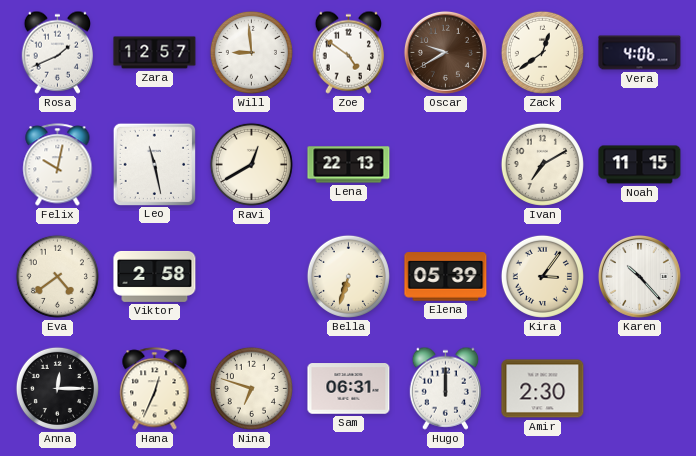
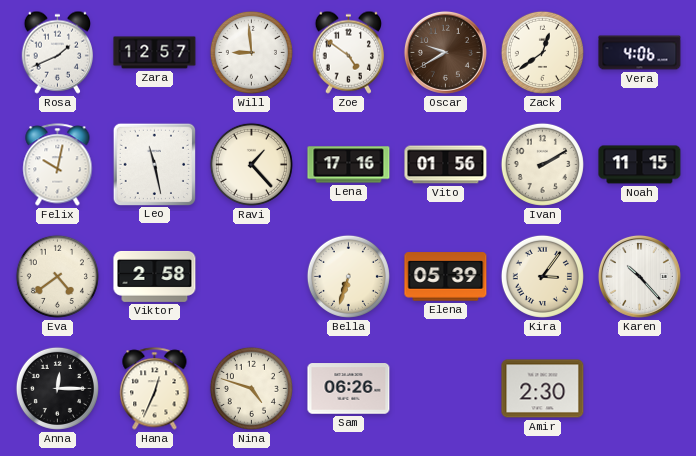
Ravi: 12:40 -> 1:23
Lena: 22:13 -> 17:16
Vito: none -> 01:56
Ivan: 7:10 -> 2:10
Nina: 6:48 -> 4:48
Sam: 06:31 -> 06:26
Hugo: 12:00 -> none
